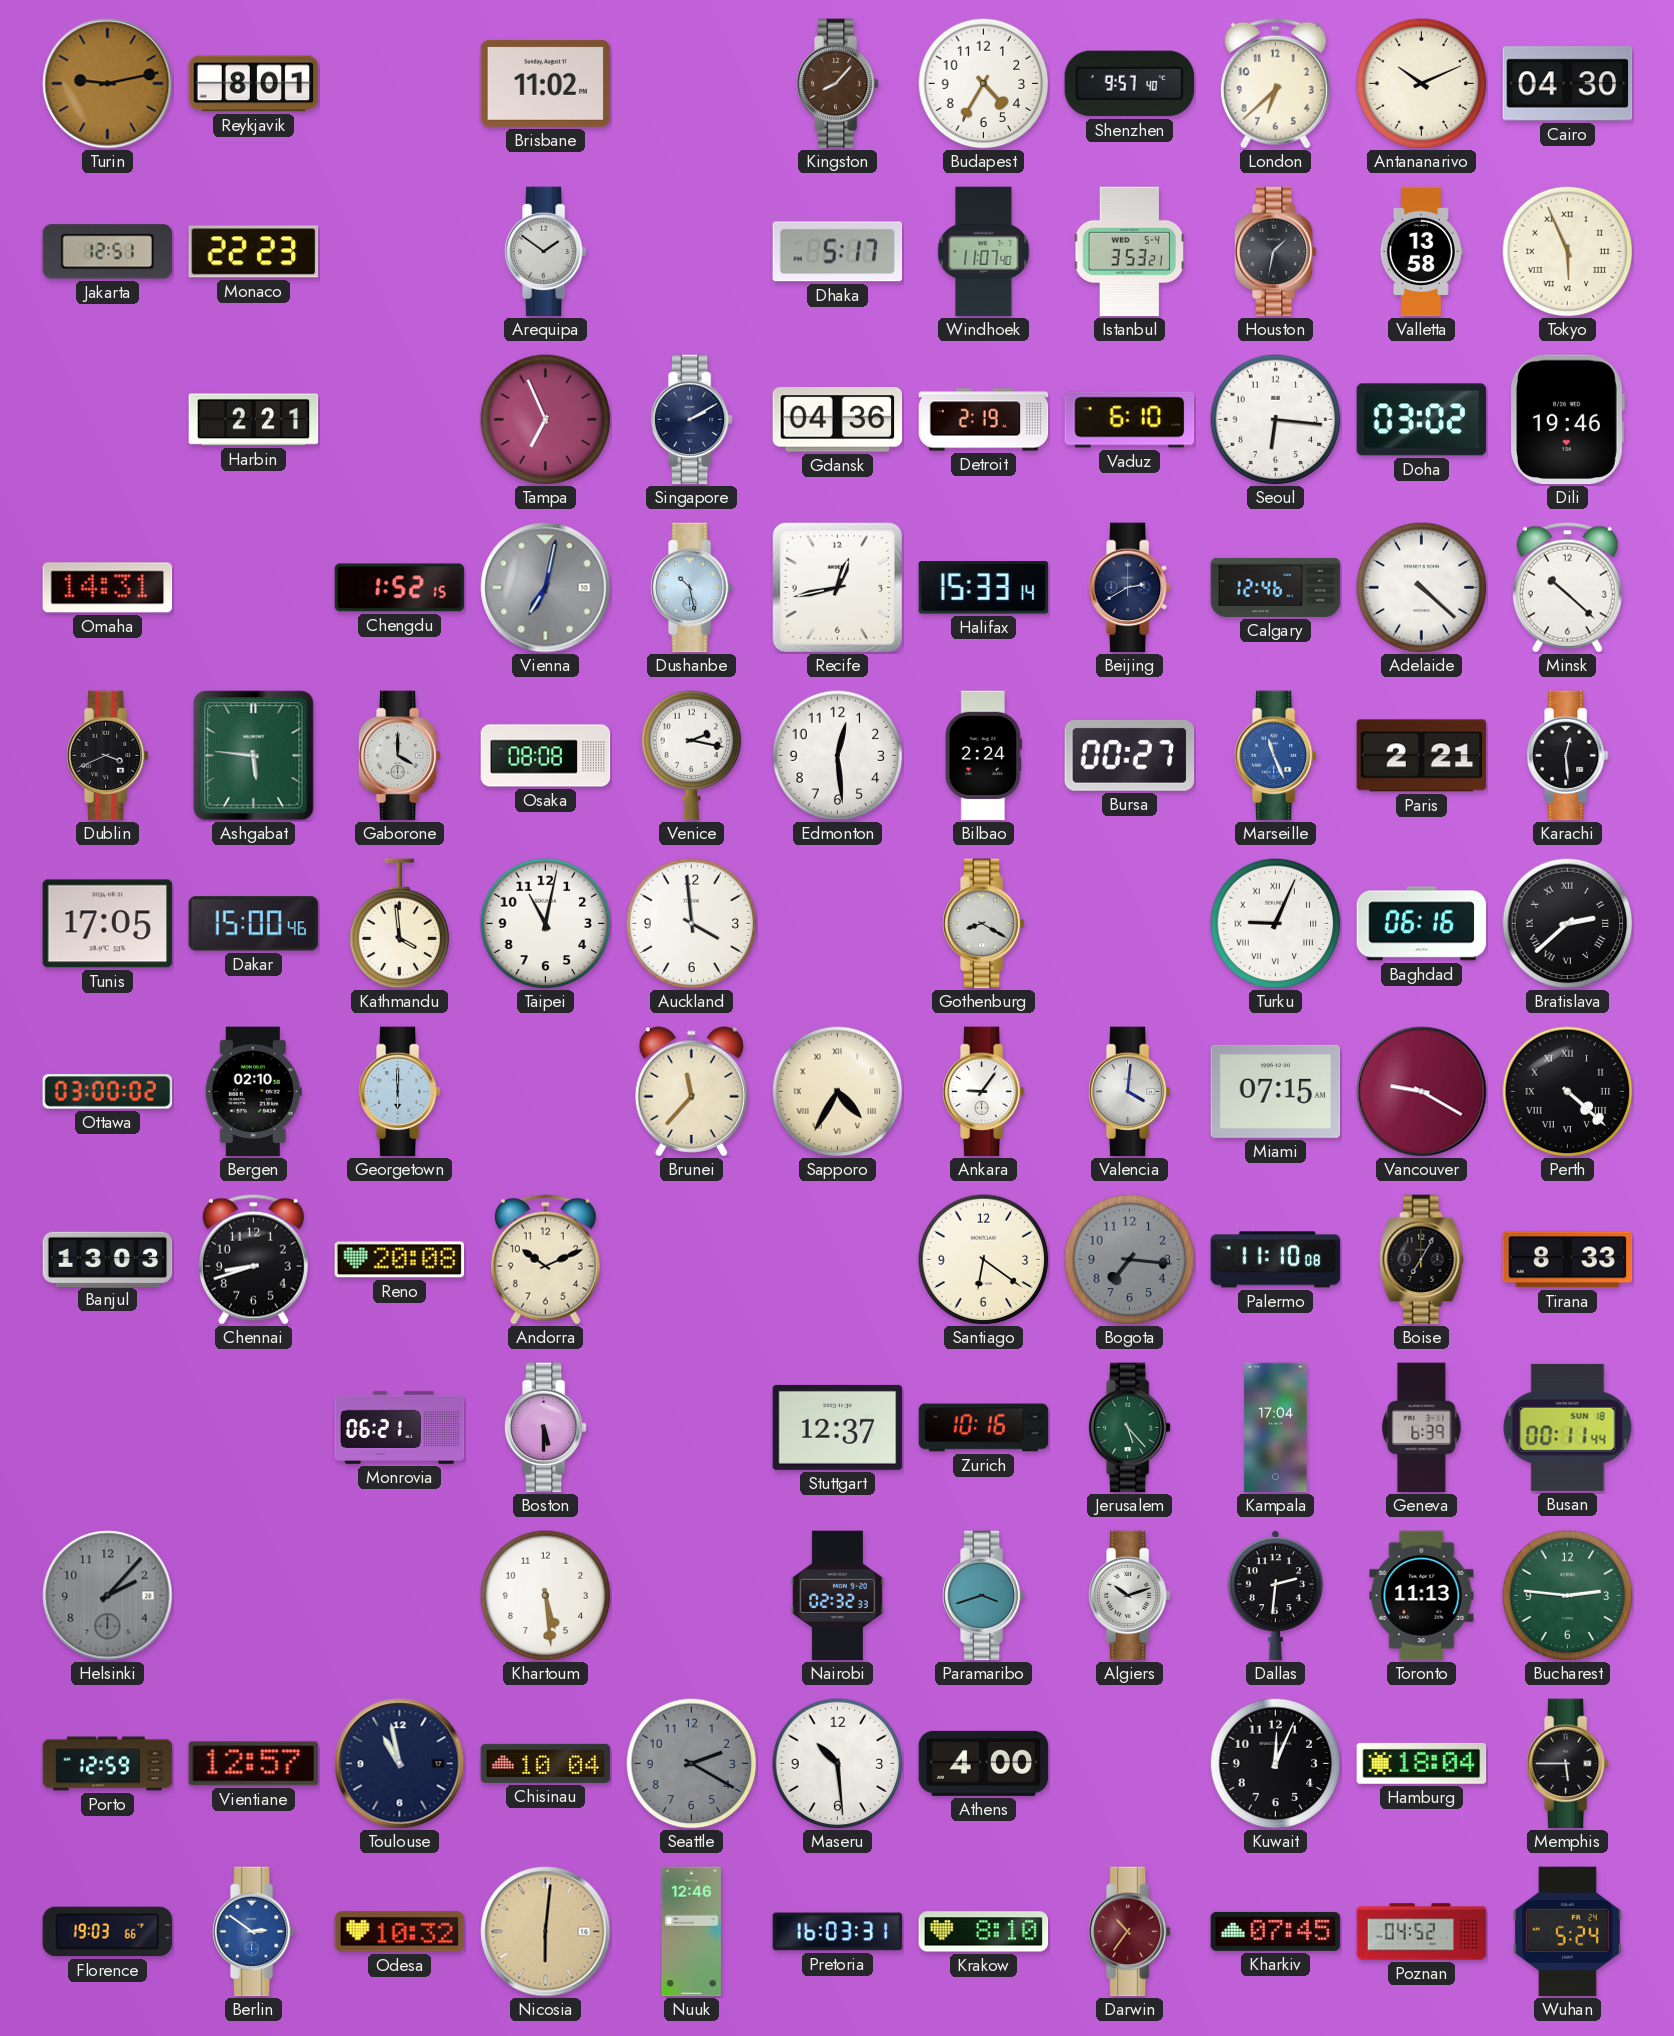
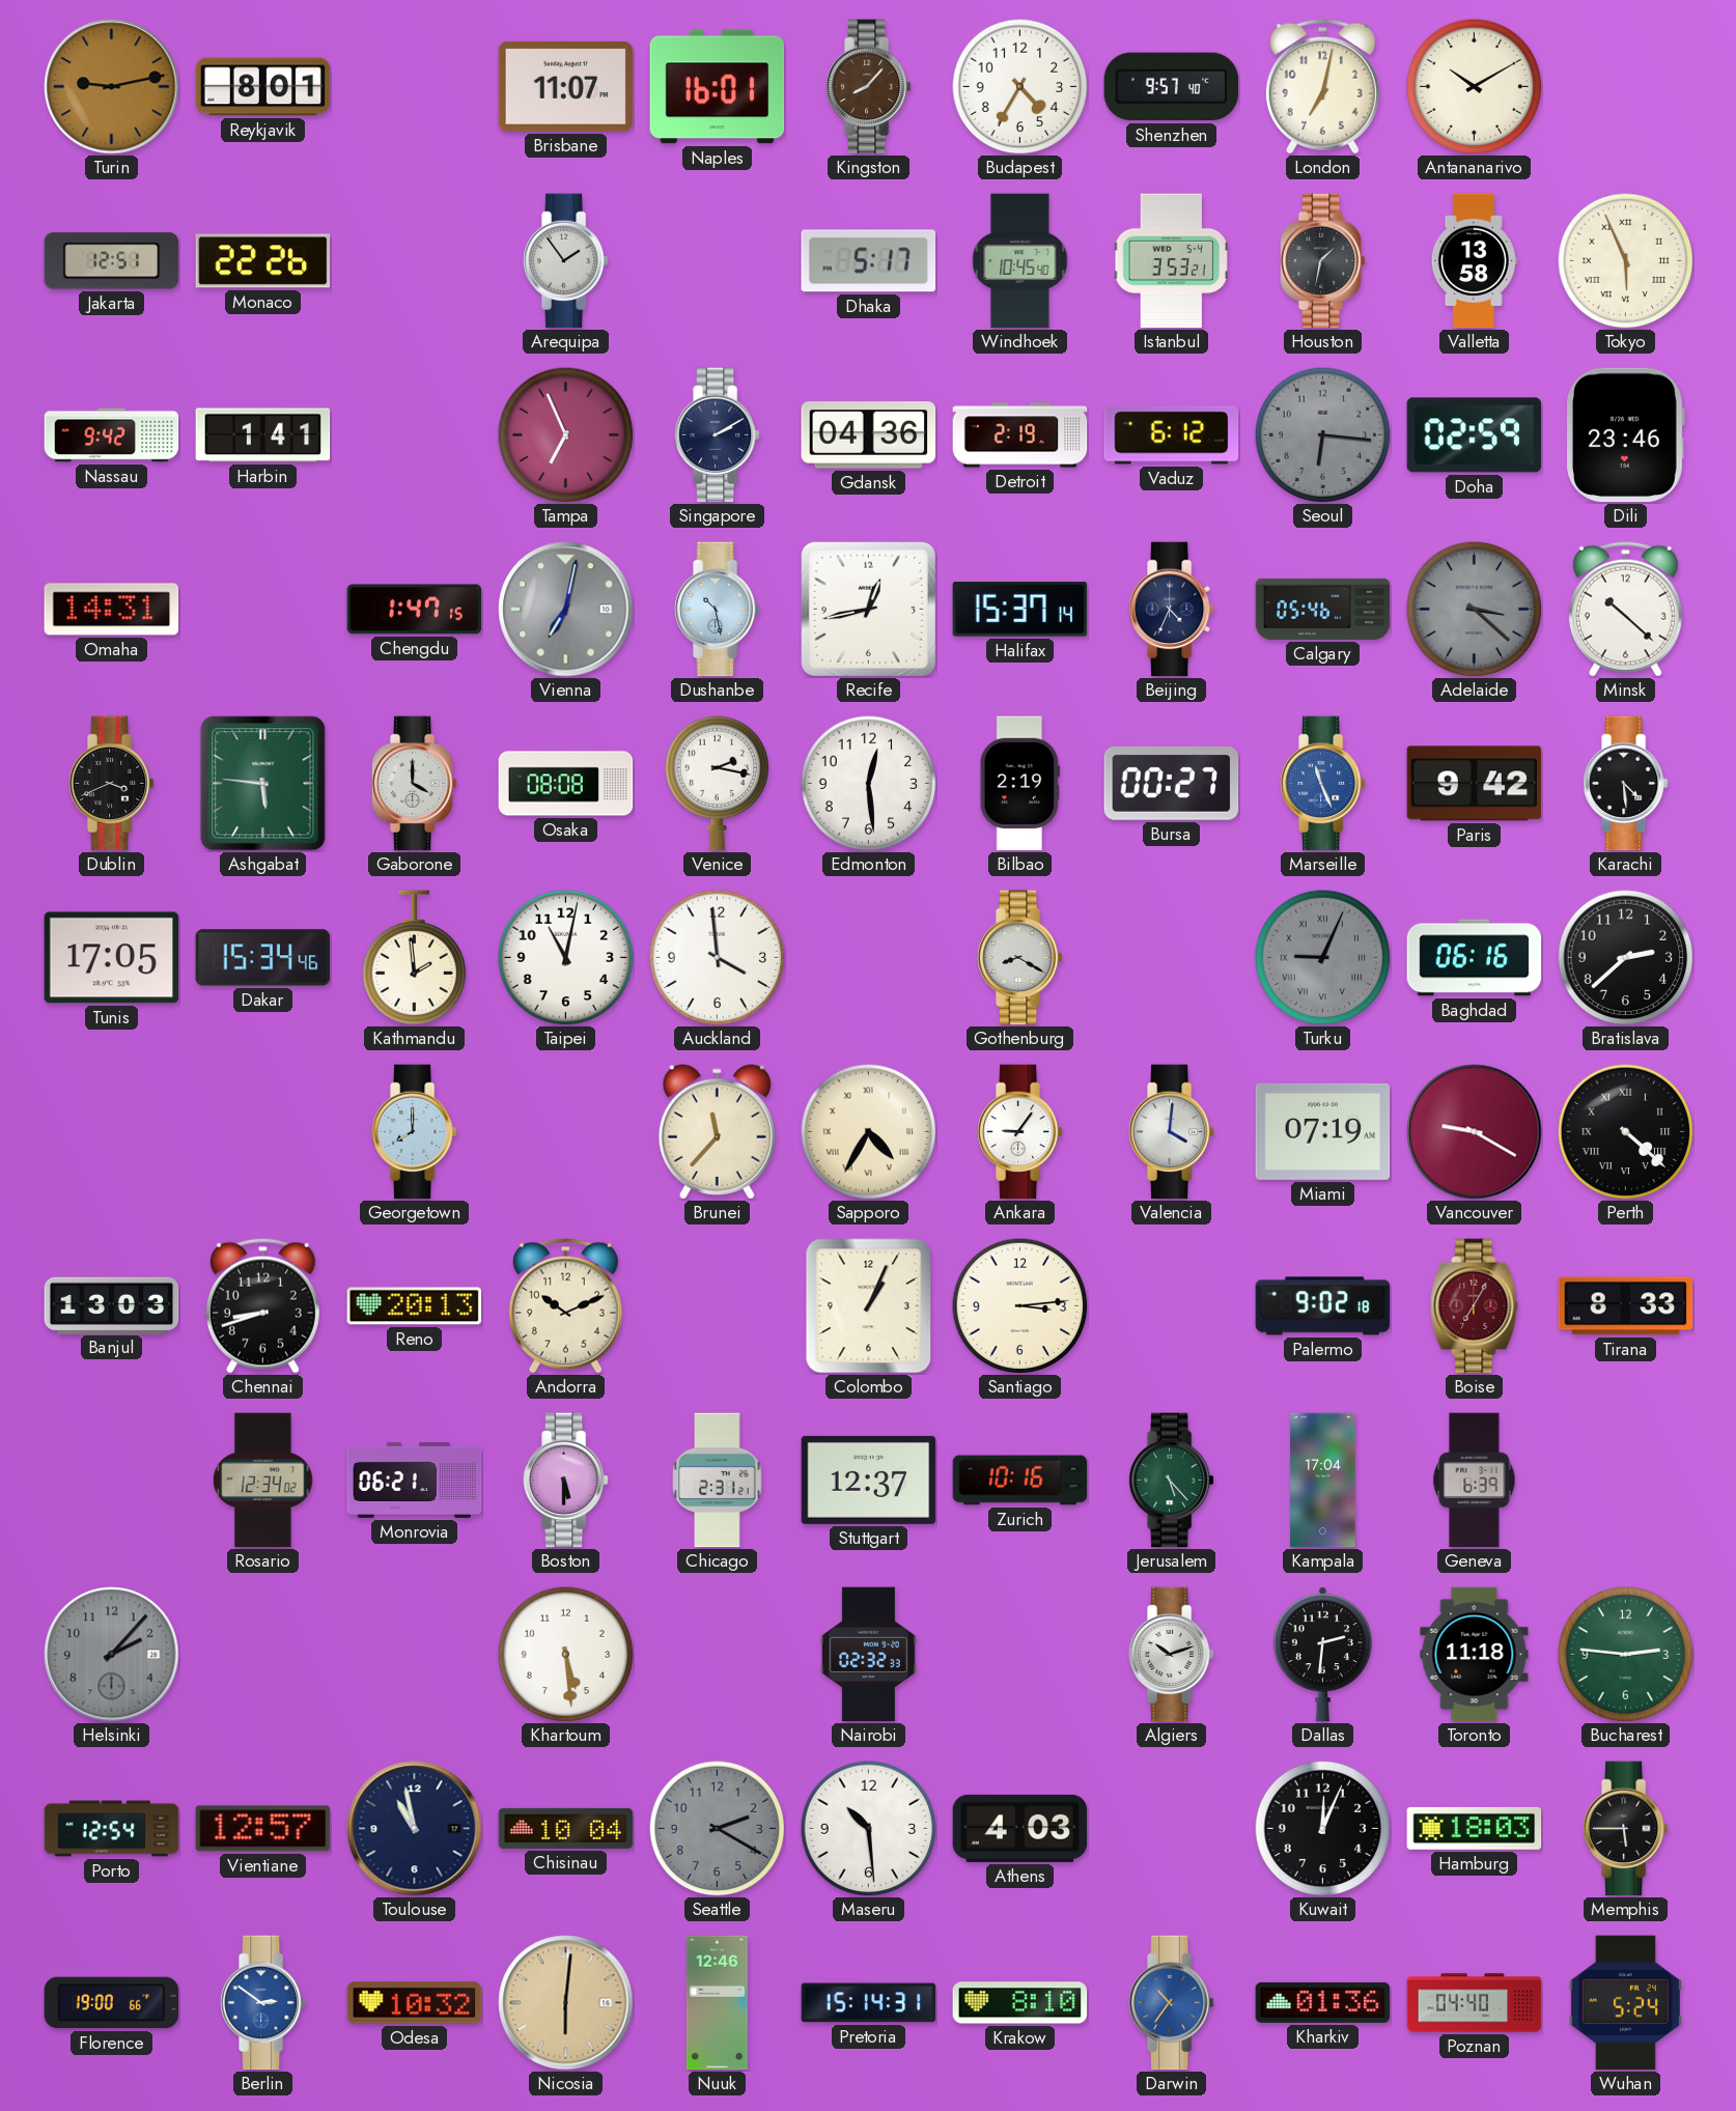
Brisbane: 11:02 -> 11:07
Naples: none -> 16:01
London: 6:38 -> 7:02
Antananarivo: 10:11 -> 10:10
Cairo: 04:30 -> none
Monaco: 22:23 -> 22:26
Arequipa: 1:51 -> 1:54
Windhoek: 11:07 -> 10:45
Nassau: none -> 9:42
Harbin: 2:21 -> 1:41
Vaduz: 6:10 -> 6:12
Seoul dial: white -> grey
Doha: 03:02 -> 02:59
Dili: 19:46 -> 23:46
Chengdu: 1:52 -> 1:47
Halifax: 15:33 -> 15:37
Beijing: 2:40 -> 4:34
Calgary: 12:46 -> 05:46
Adelaide: 4:22 -> 3:22
Adelaide dial: white -> grey
Bilbao: 2:24 -> 2:19
Paris: 2:21 -> 9:42
Karachi: 12:29 -> 4:29
Dakar: 15:00 -> 15:34
Kathmandu: 3:59 -> 1:59
Turku dial: white -> grey
Bratislava numerals: Roman -> Arabic
Ottawa: 03:00 -> none
Bergen: 02:10 -> none
Georgetown: 6:00 -> 8:00
Miami: 07:15 -> 07:19
Reno: 20:08 -> 20:13
Colombo: none -> 1:04
Santiago: 6:21 -> 3:14
Bogota: 7:16 -> none
Palermo: 11:10 -> 9:02
Boise dial: black -> burgundy
Rosario: none -> 12:34
Chicago: none -> 2:31
Busan: 00:11 -> none
Paramaribo: 3:42 -> none
Toronto: 11:13 -> 11:18
Porto: 12:59 -> 12:54
Athens: 4:00 -> 4:03
Hamburg: 18:04 -> 18:03
Florence: 19:03 -> 19:00
Pretoria: 16:03 -> 15:14
Darwin dial: burgundy -> blue
Kharkiv: 07:45 -> 01:36
Poznan: 04:52 -> 04:40
